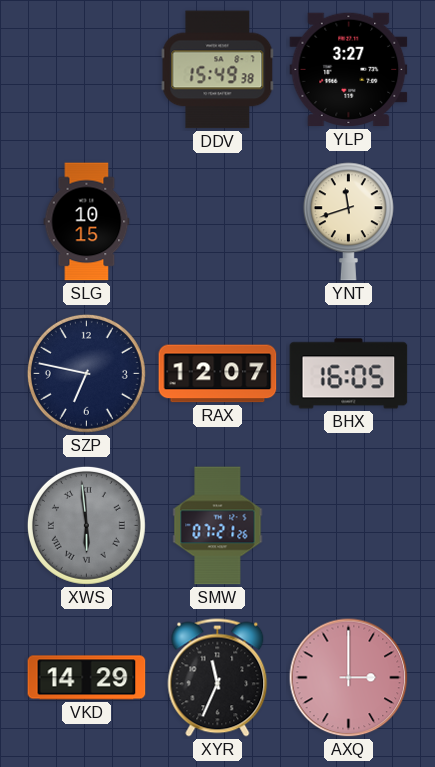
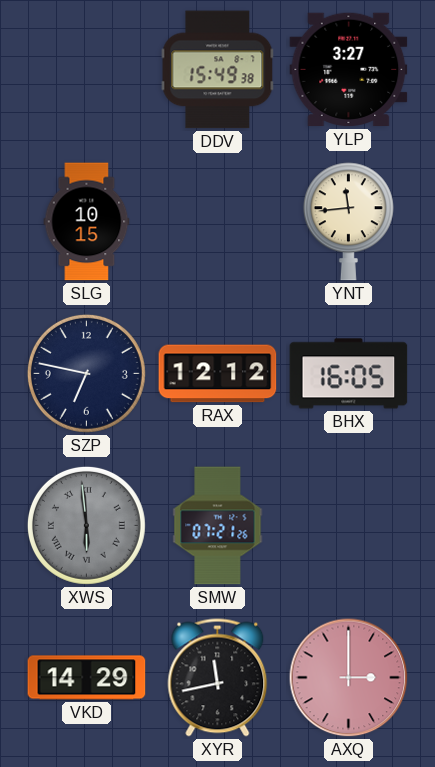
YNT: 11:42 -> 11:44
RAX: 12:07 -> 12:12
XYR: 11:34 -> 11:43
